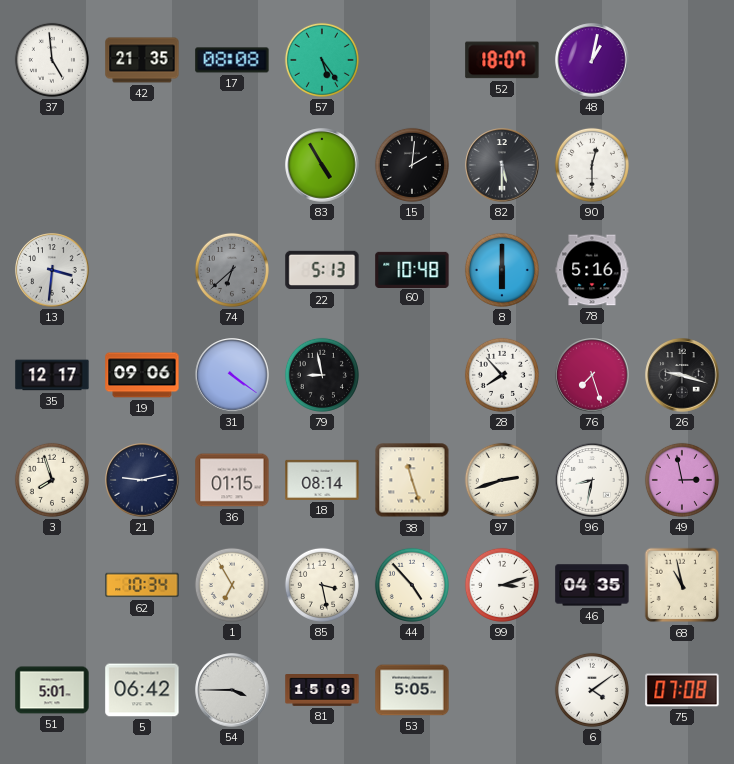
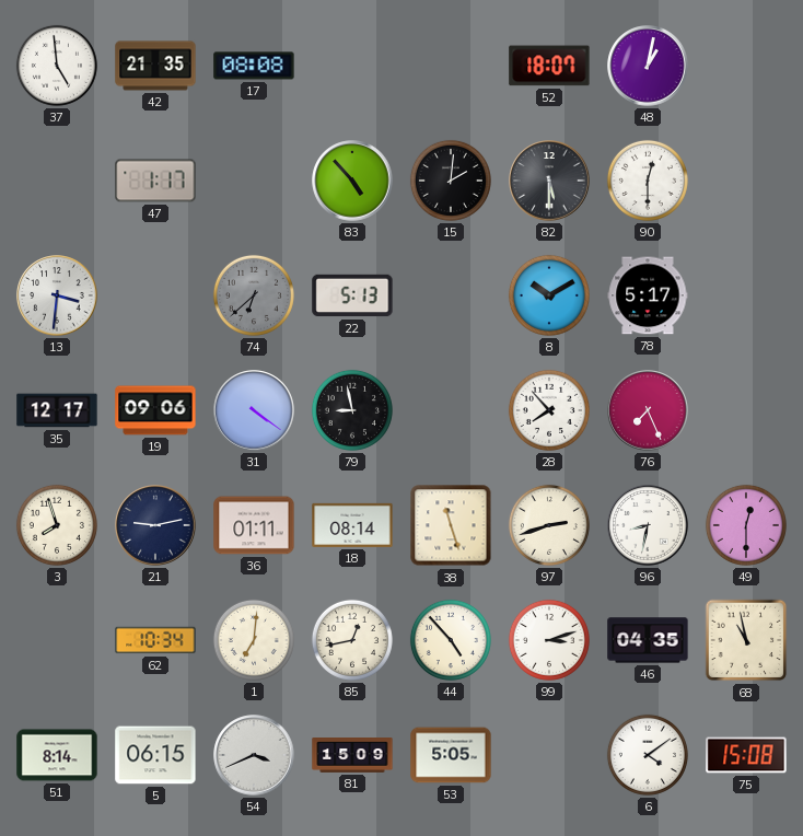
57: 5:24 -> none
47: none -> 1:17
83: 4:55 -> 4:53
60: 10:48 -> none
8: 6:00 -> 10:10
78: 5:16 -> 5:17
76: 7:27 -> 7:26
26: 9:18 -> none
36: 01:15 -> 01:11
49: 2:58 -> 12:30
1: 6:55 -> 7:01
85: 3:28 -> 12:43
51: 5:01 -> 8:14
5: 06:42 -> 06:15
54: 3:45 -> 3:41
75: 07:08 -> 15:08
